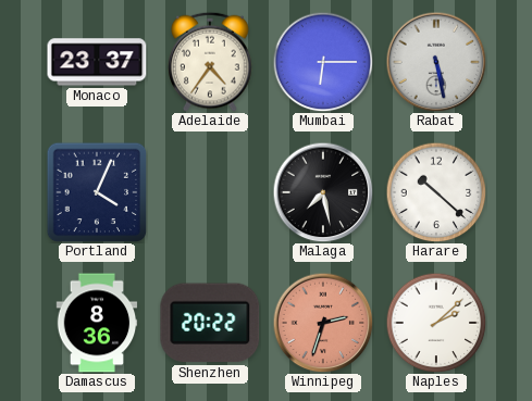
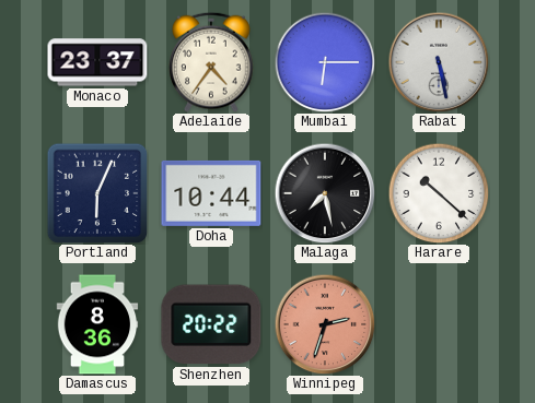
Portland: 4:04 -> 6:04
Doha: none -> 10:44
Naples: 2:08 -> none
